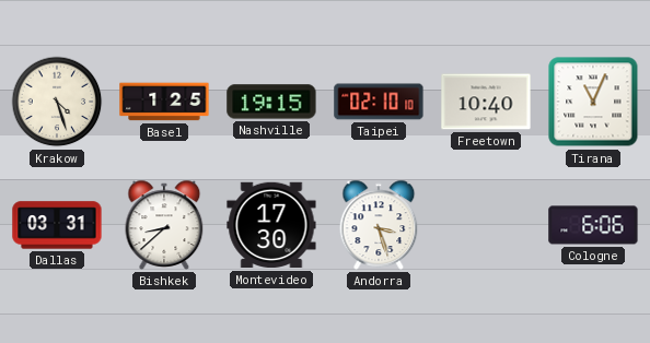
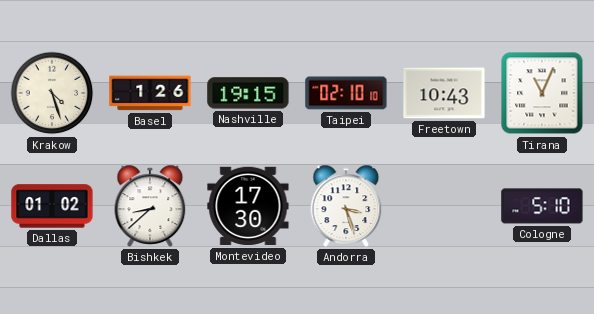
Basel: 1:25 -> 1:26
Freetown: 10:40 -> 10:43
Dallas: 03:31 -> 01:02
Cologne: 6:06 -> 5:10
